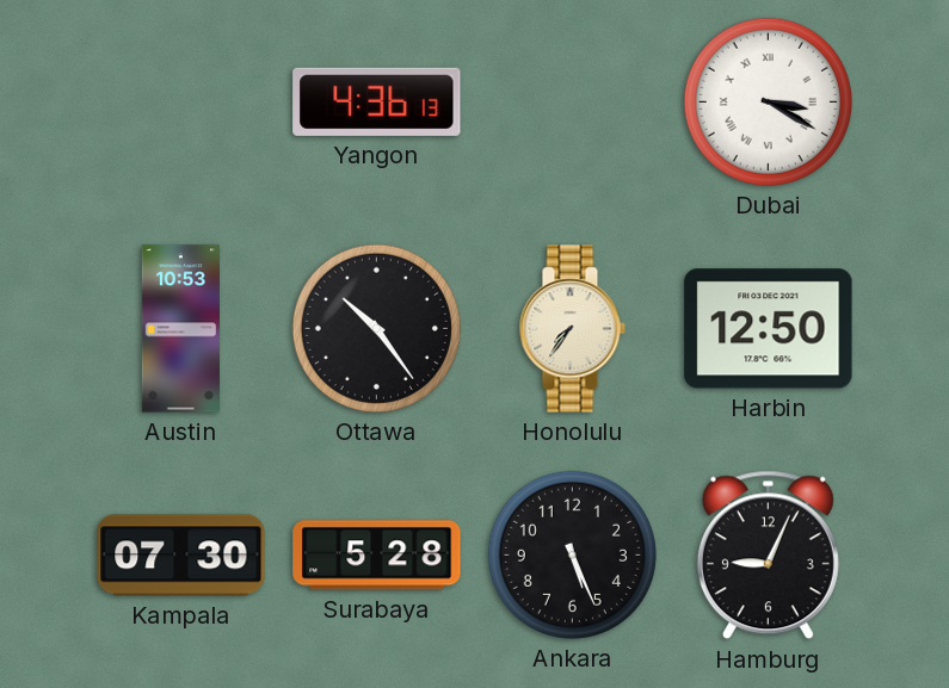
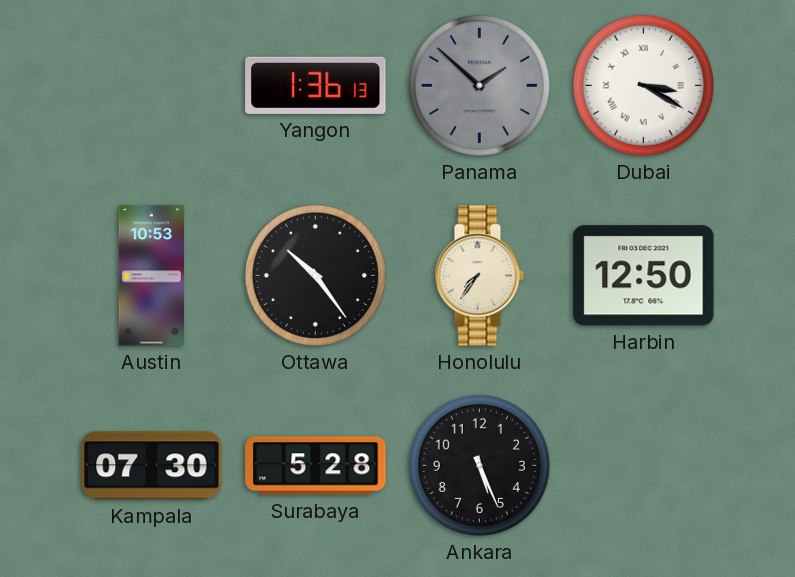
Yangon: 4:36 -> 1:36
Panama: none -> 1:52
Hamburg: 9:04 -> none
